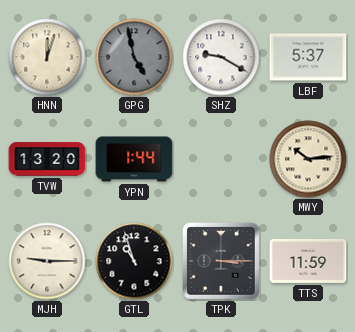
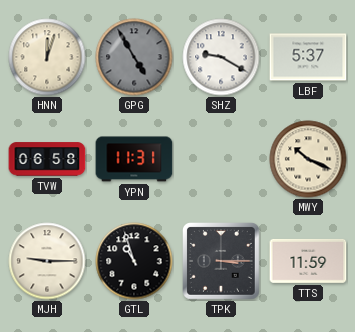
GPG: 4:58 -> 4:55
TVW: 13:20 -> 06:58
YPN: 1:44 -> 11:31
MWY: 10:14 -> 10:19
